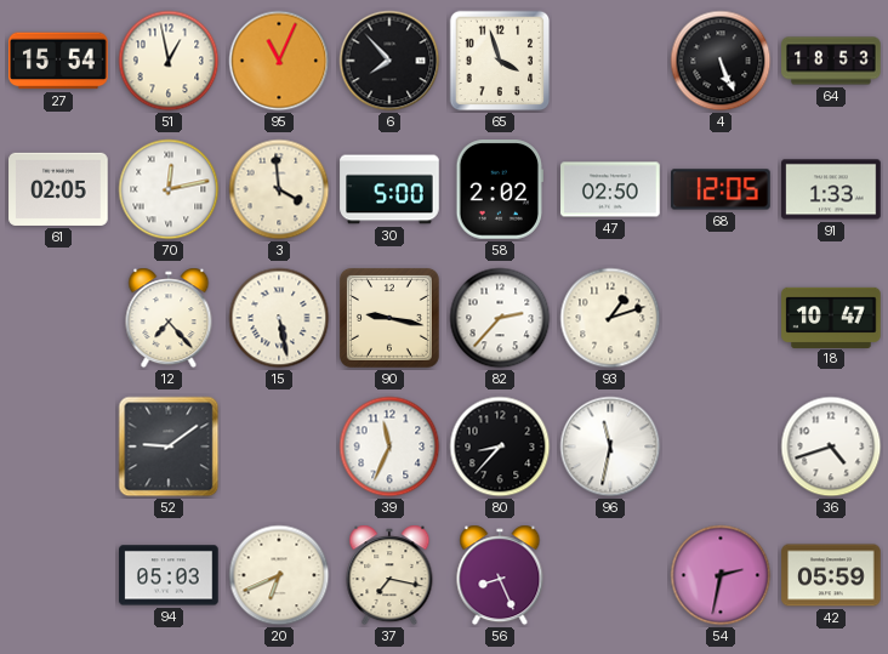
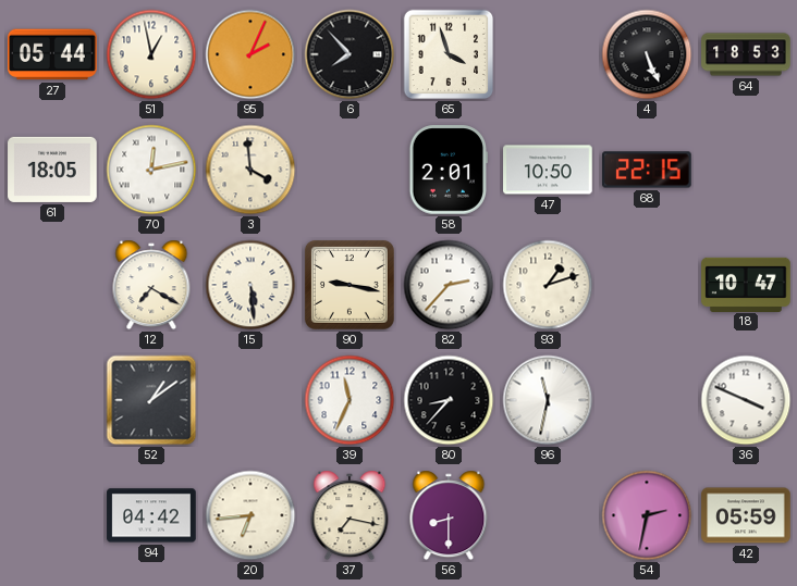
27: 15:54 -> 05:44
95: 11:04 -> 2:04
61: 02:05 -> 18:05
30: 5:00 -> none
58: 2:02 -> 2:01
47: 02:50 -> 10:50
68: 12:05 -> 22:15
91: 1:33 -> none
12: 7:23 -> 7:20
15: 5:28 -> 5:29
52: 9:09 -> 1:09
36: 4:42 -> 3:49
94: 05:03 -> 04:42
20: 6:41 -> 6:44
56: 8:26 -> 8:30
